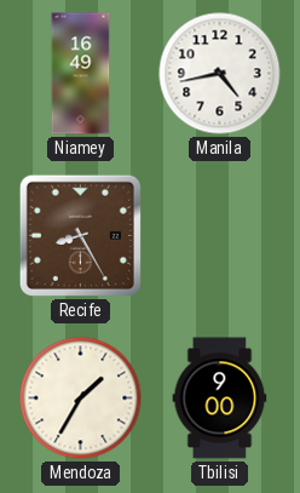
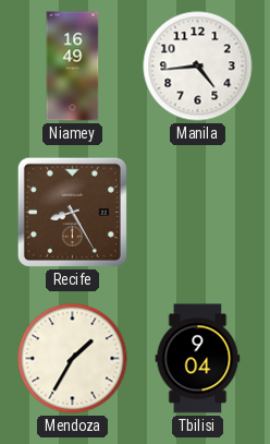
Manila: 4:43 -> 4:44
Tbilisi: 9:00 -> 9:04
